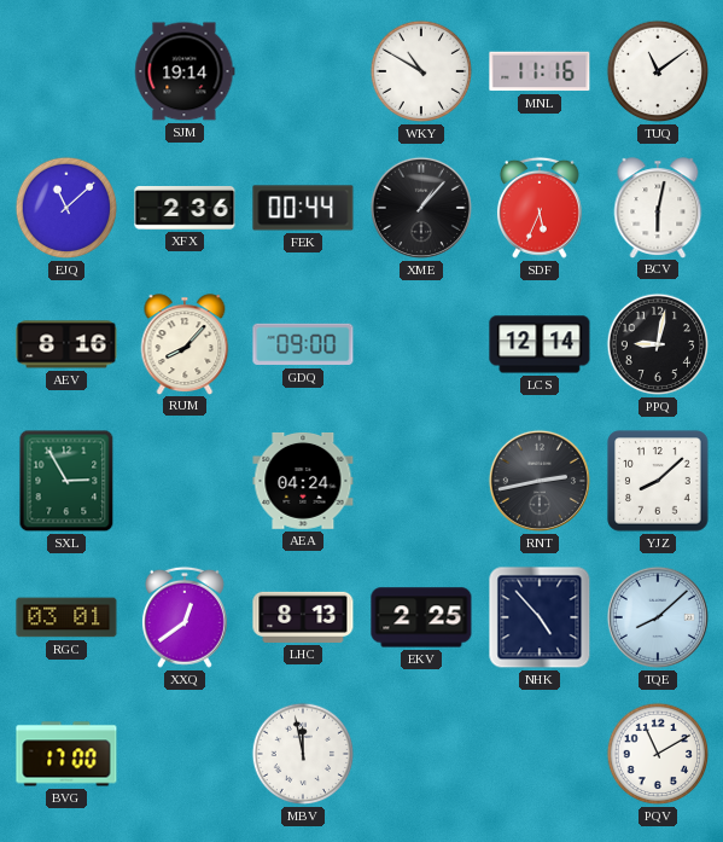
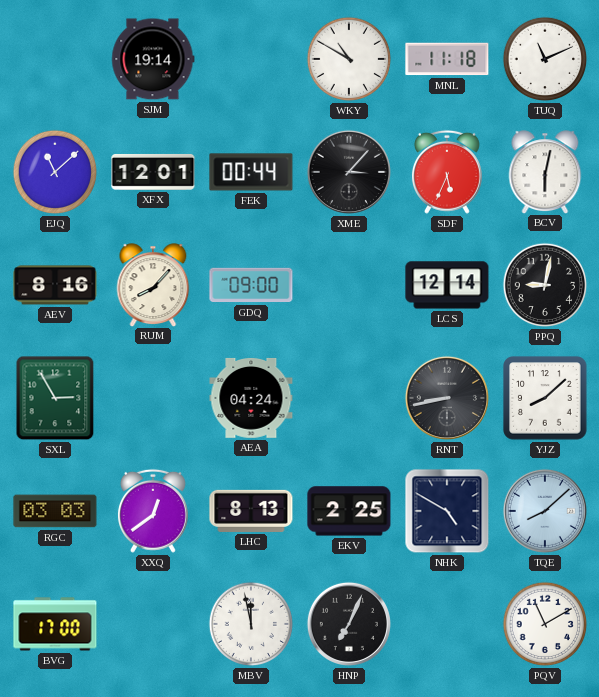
MNL: 11:16 -> 11:18
TUQ: 11:09 -> 11:11
XFX: 2:36 -> 12:01
XME: 1:07 -> 3:07
RNT: 2:43 -> 8:43
RGC: 03:01 -> 03:03
NHK: 4:53 -> 4:50
HNP: none -> 7:04
